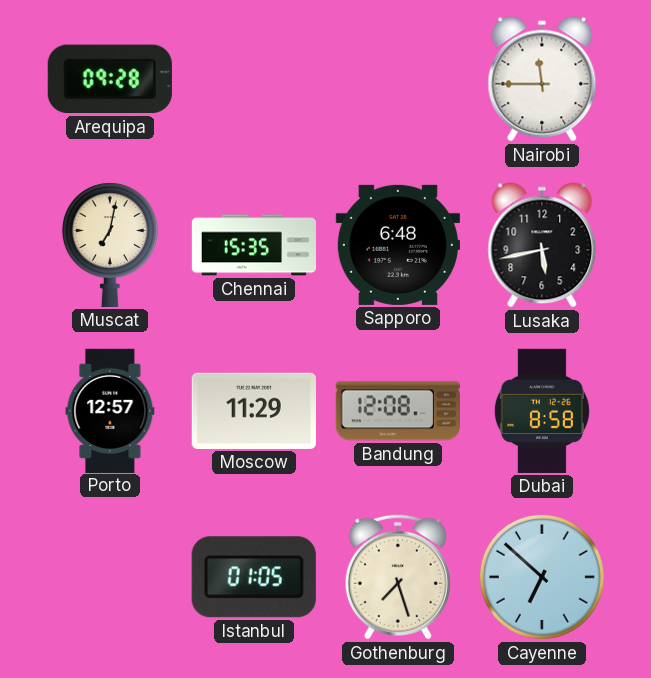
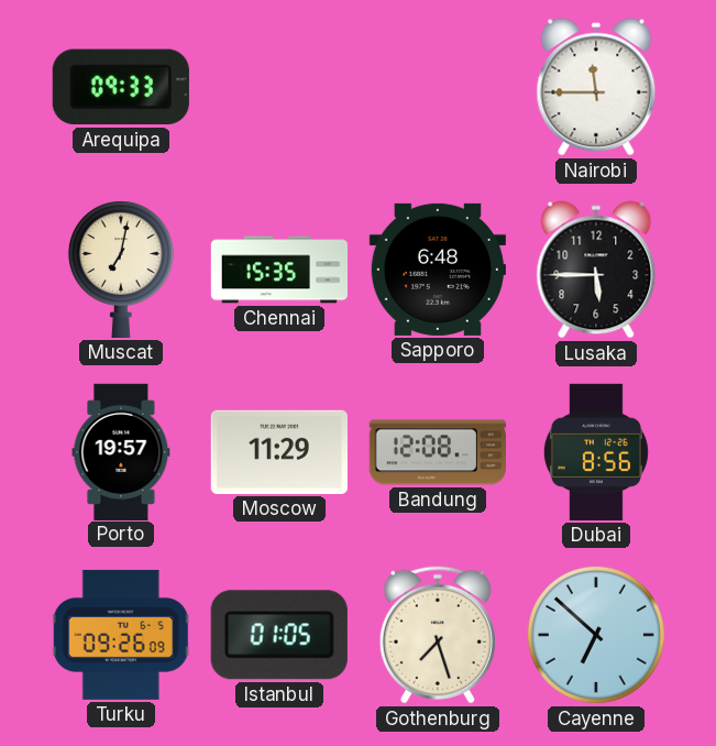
Arequipa: 09:28 -> 09:33
Lusaka: 5:43 -> 5:45
Porto: 12:57 -> 19:57
Dubai: 8:58 -> 8:56
Turku: none -> 09:26
